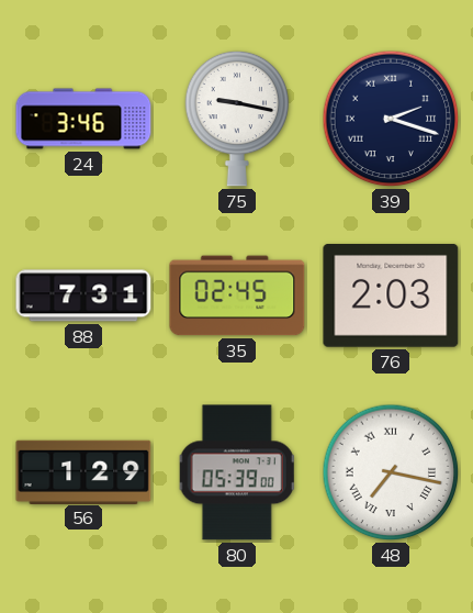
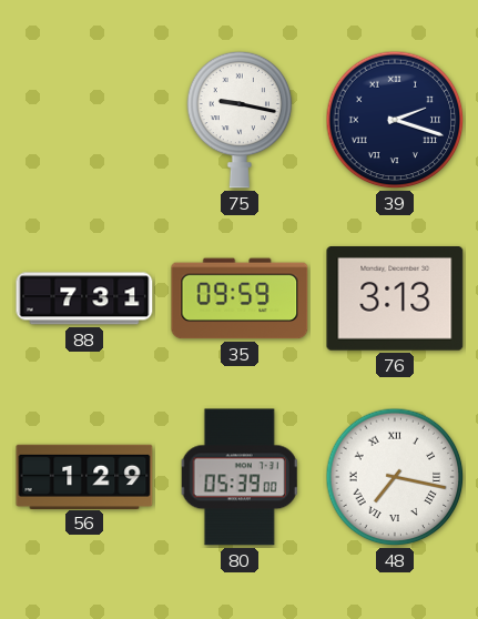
24: 3:46 -> none
35: 02:45 -> 09:59
76: 2:03 -> 3:13
